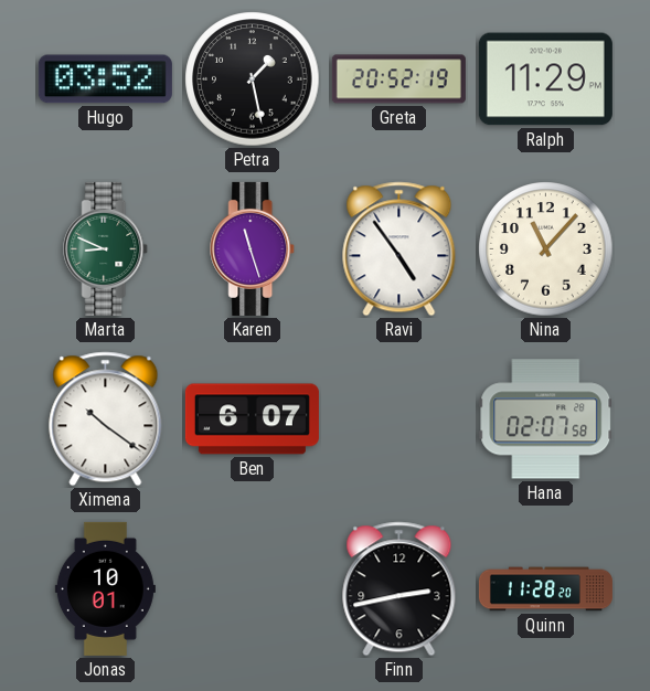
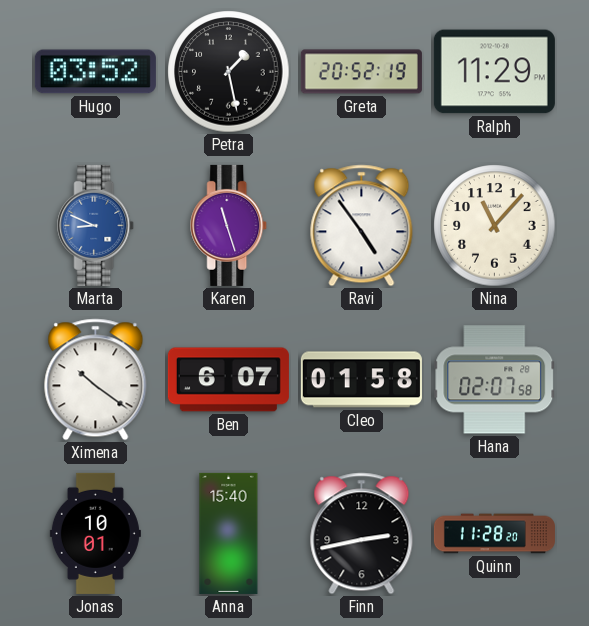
Marta dial: green -> blue
Cleo: none -> 01:58
Anna: none -> 15:40
